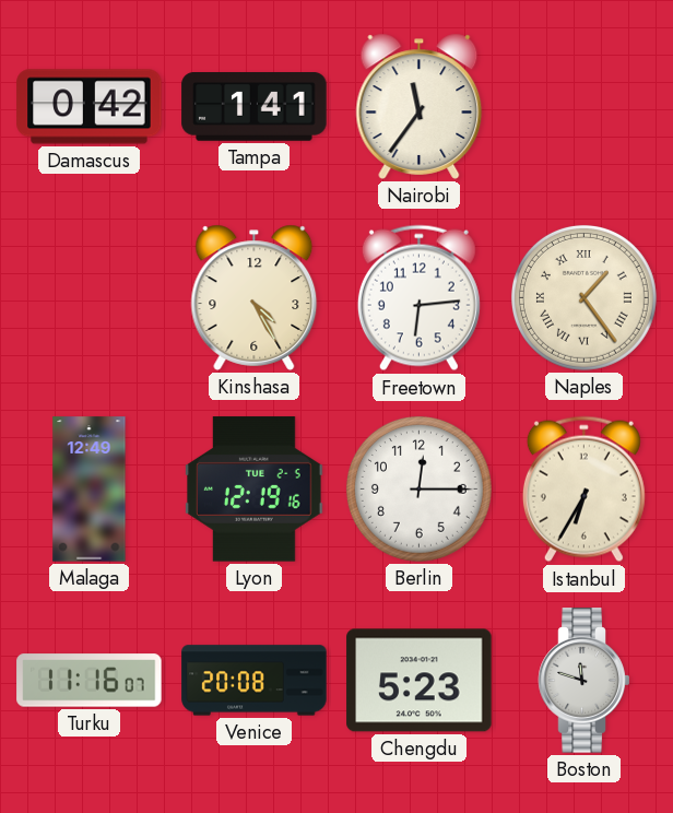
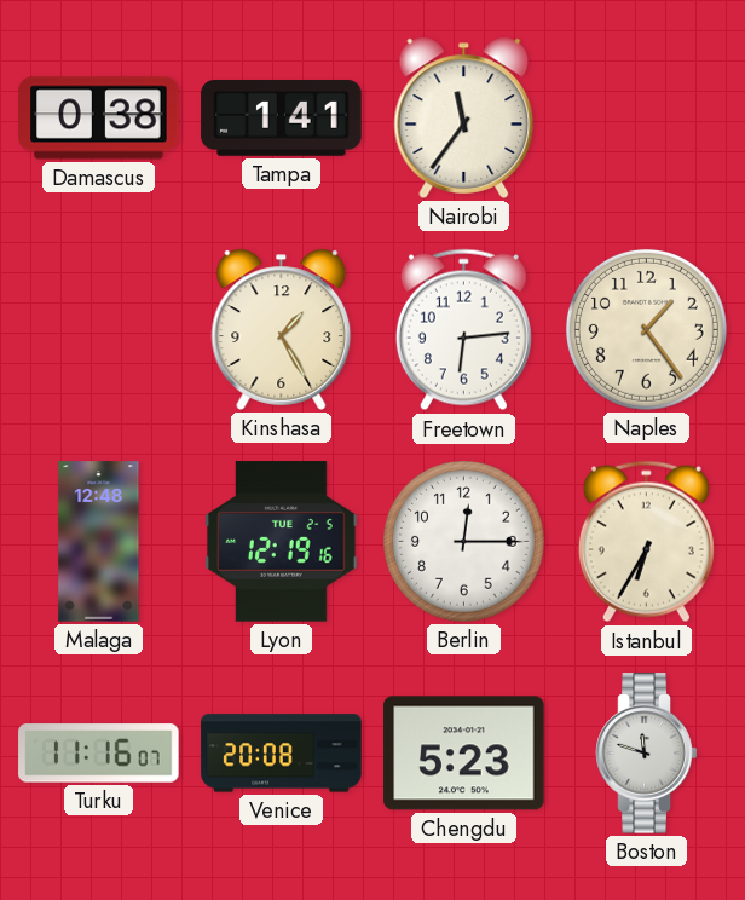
Damascus: 0:42 -> 0:38
Kinshasa: 4:25 -> 1:25
Naples numerals: Roman -> Arabic
Malaga: 12:49 -> 12:48
